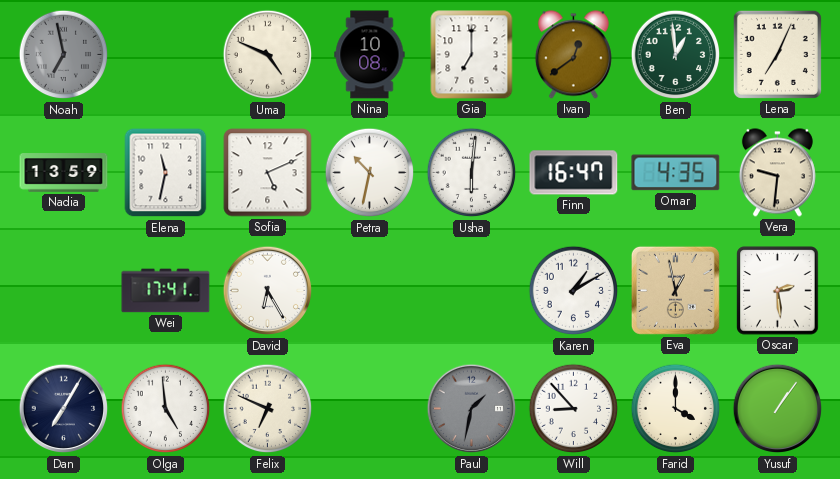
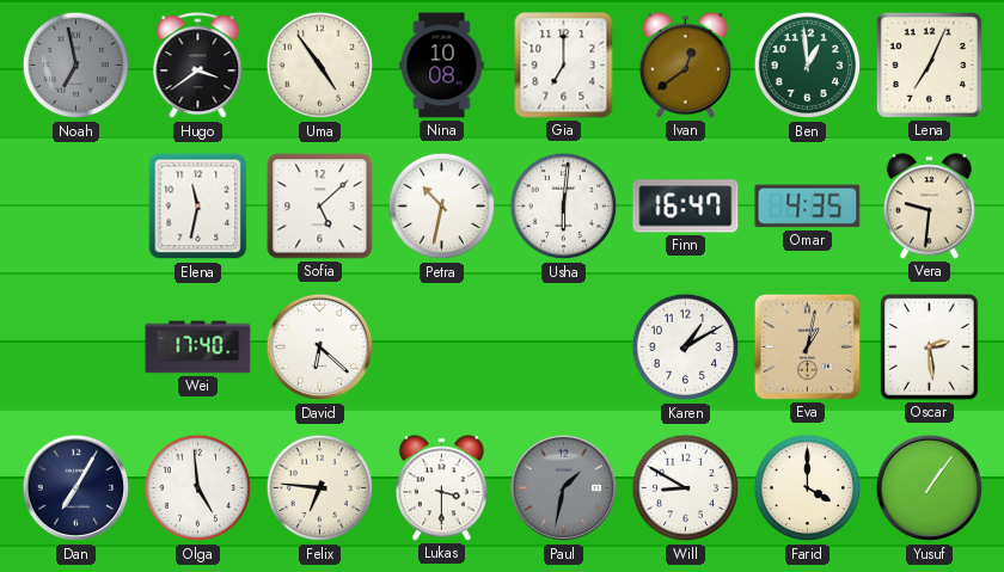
Hugo: none -> 3:39
Uma: 4:49 -> 4:54
Nadia: 13:59 -> none
Sofia: 5:11 -> 5:08
Wei: 17:41 -> 17:40
David: 6:25 -> 6:22
Eva: 12:58 -> 1:02
Felix: 6:49 -> 6:46
Lukas: none -> 3:30
Will: 8:53 -> 8:50
